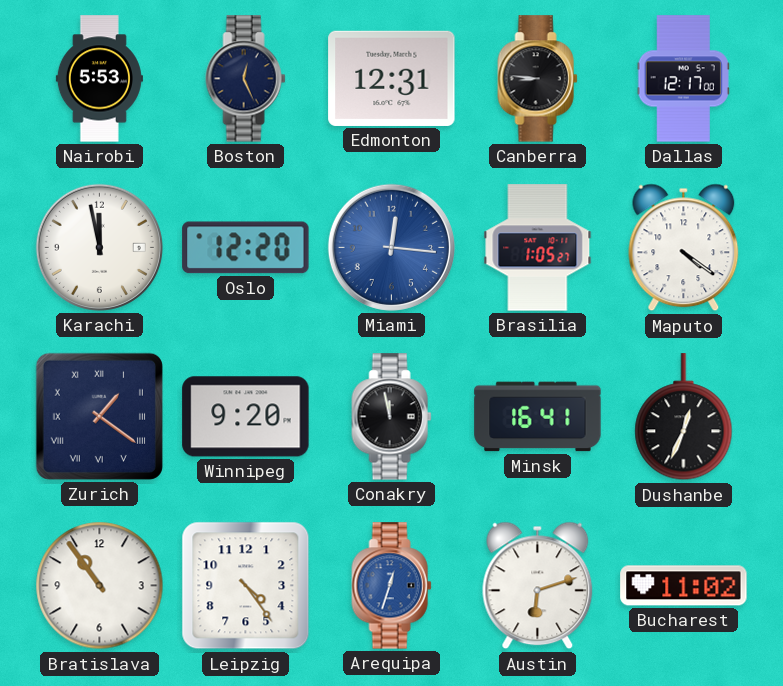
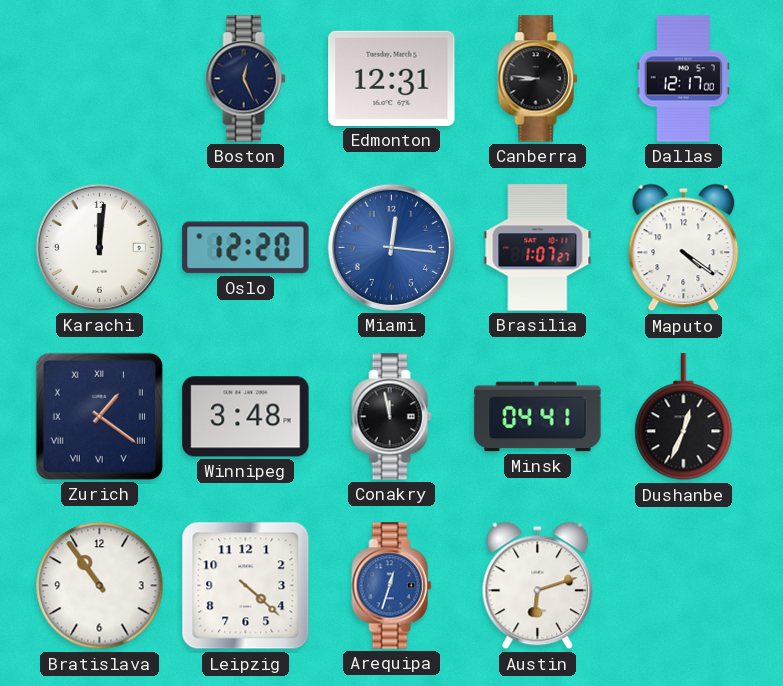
Nairobi: 5:53 -> none
Karachi: 11:58 -> 12:01
Brasilia: 1:05 -> 1:07
Winnipeg: 9:20 -> 3:48
Minsk: 16:41 -> 04:41
Leipzig: 4:24 -> 4:22
Bucharest: 11:02 -> none
